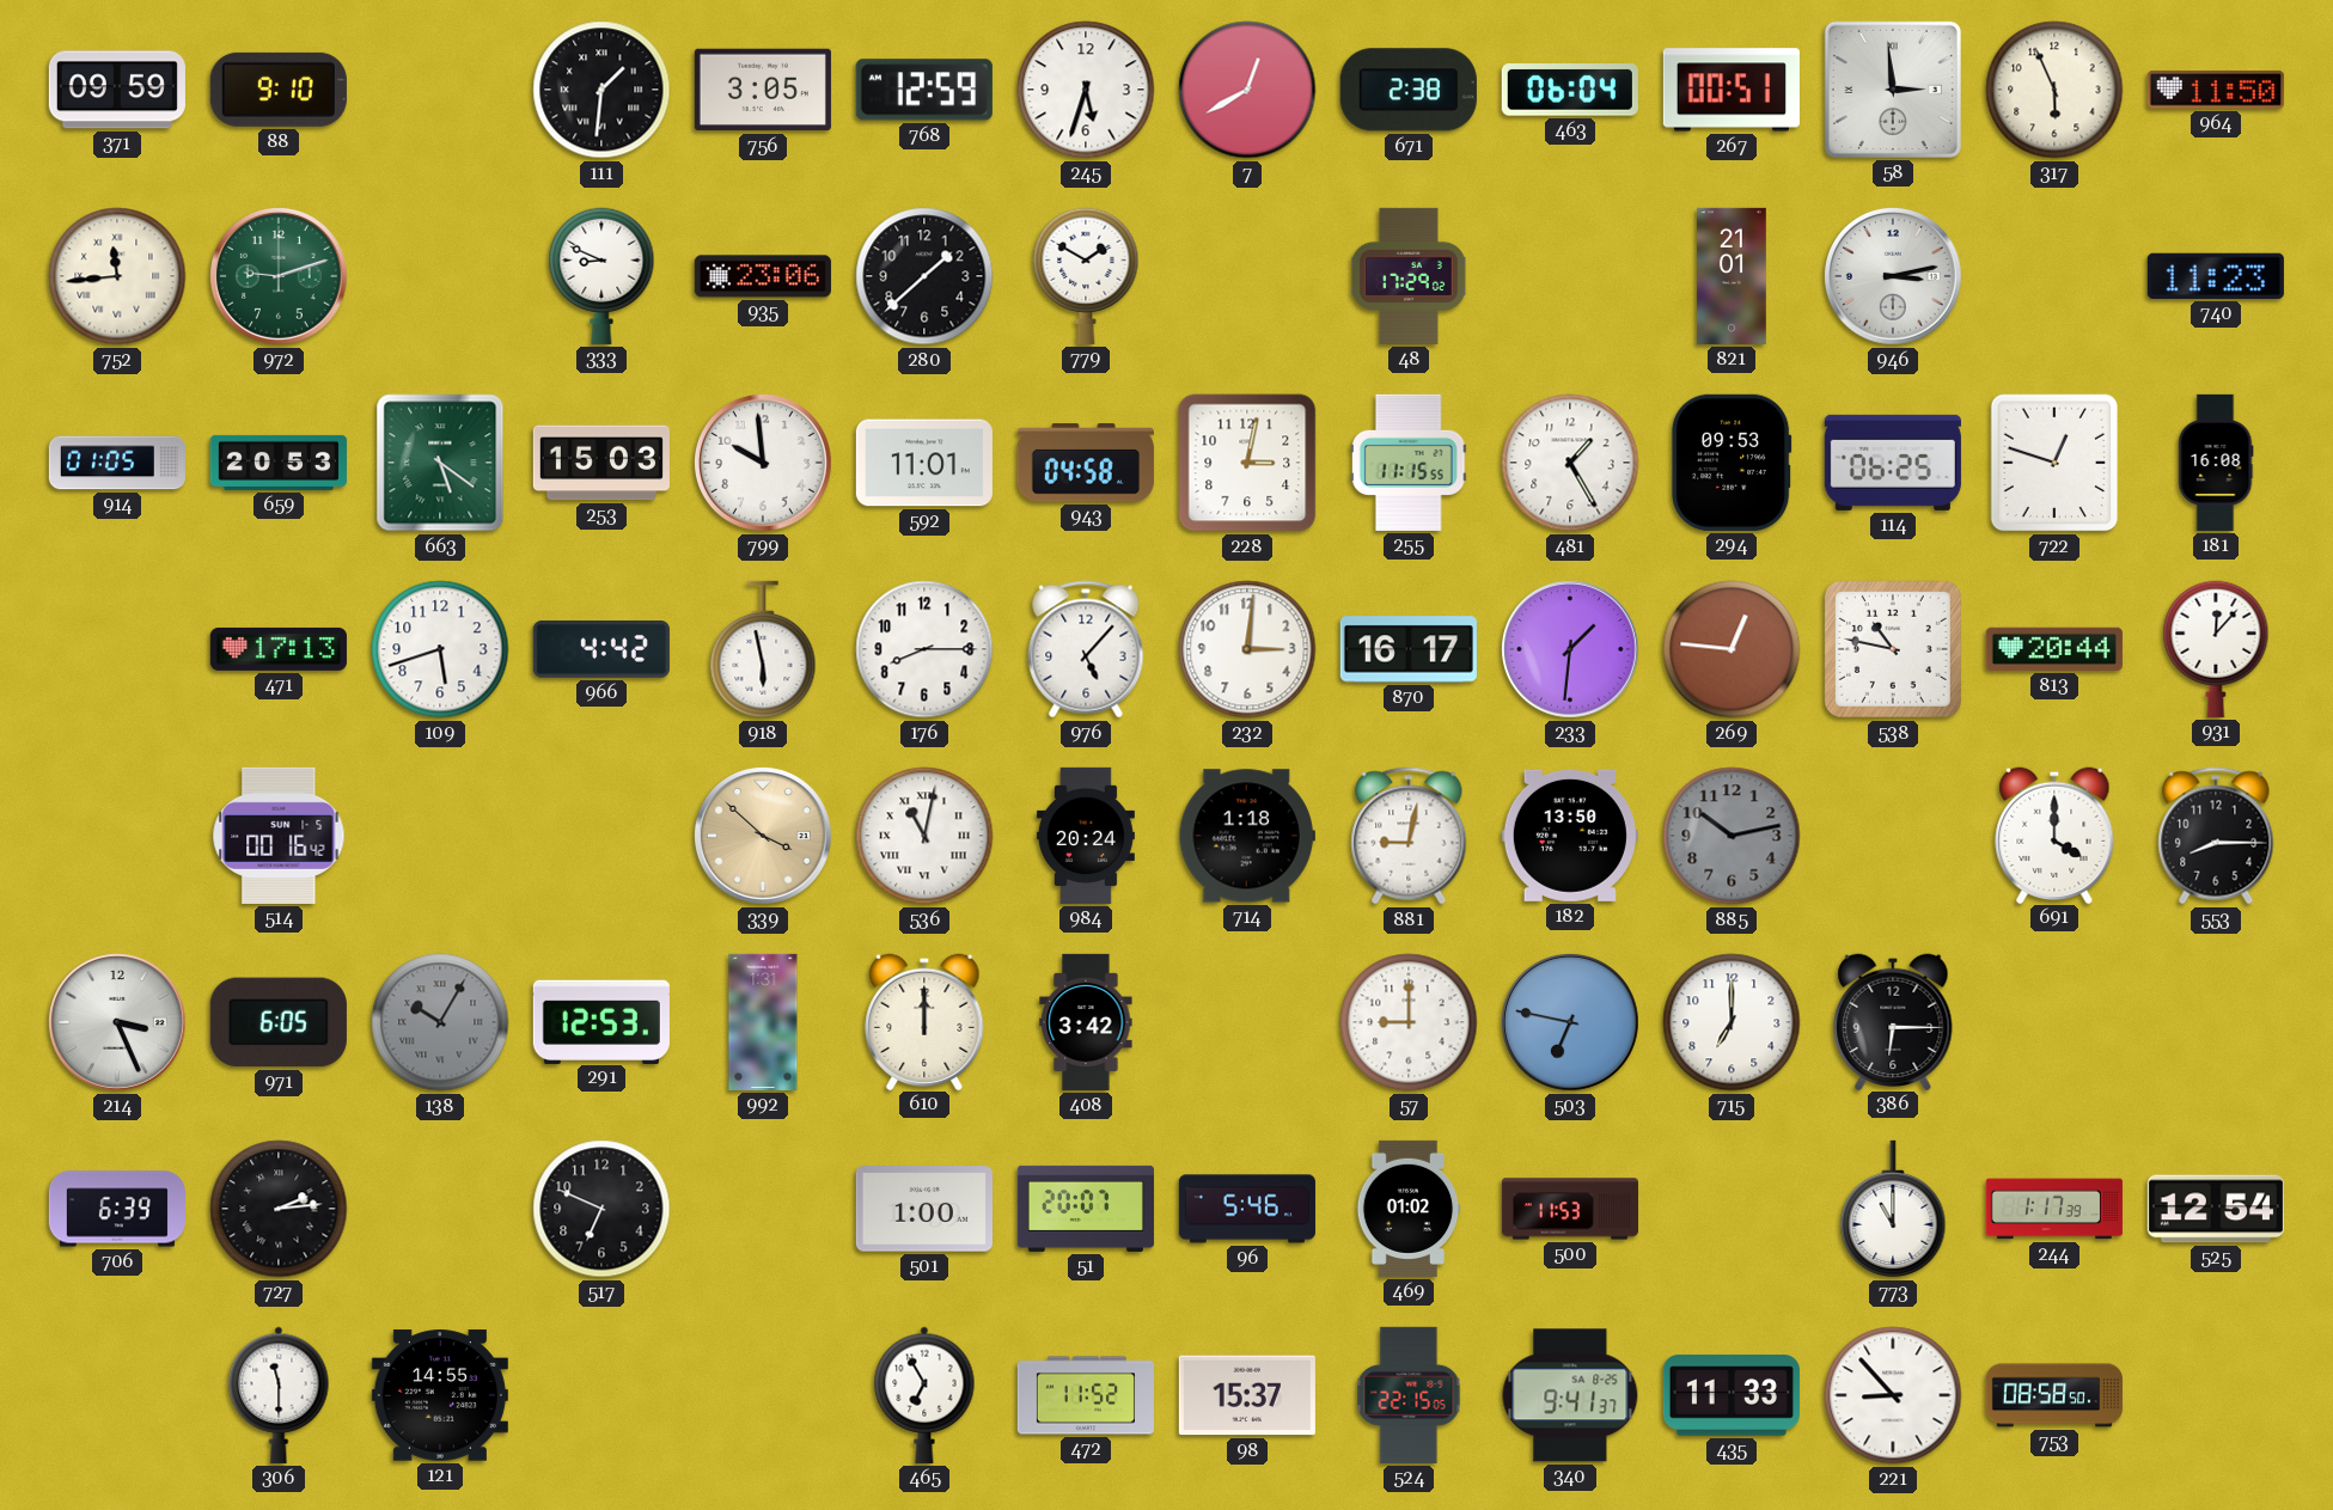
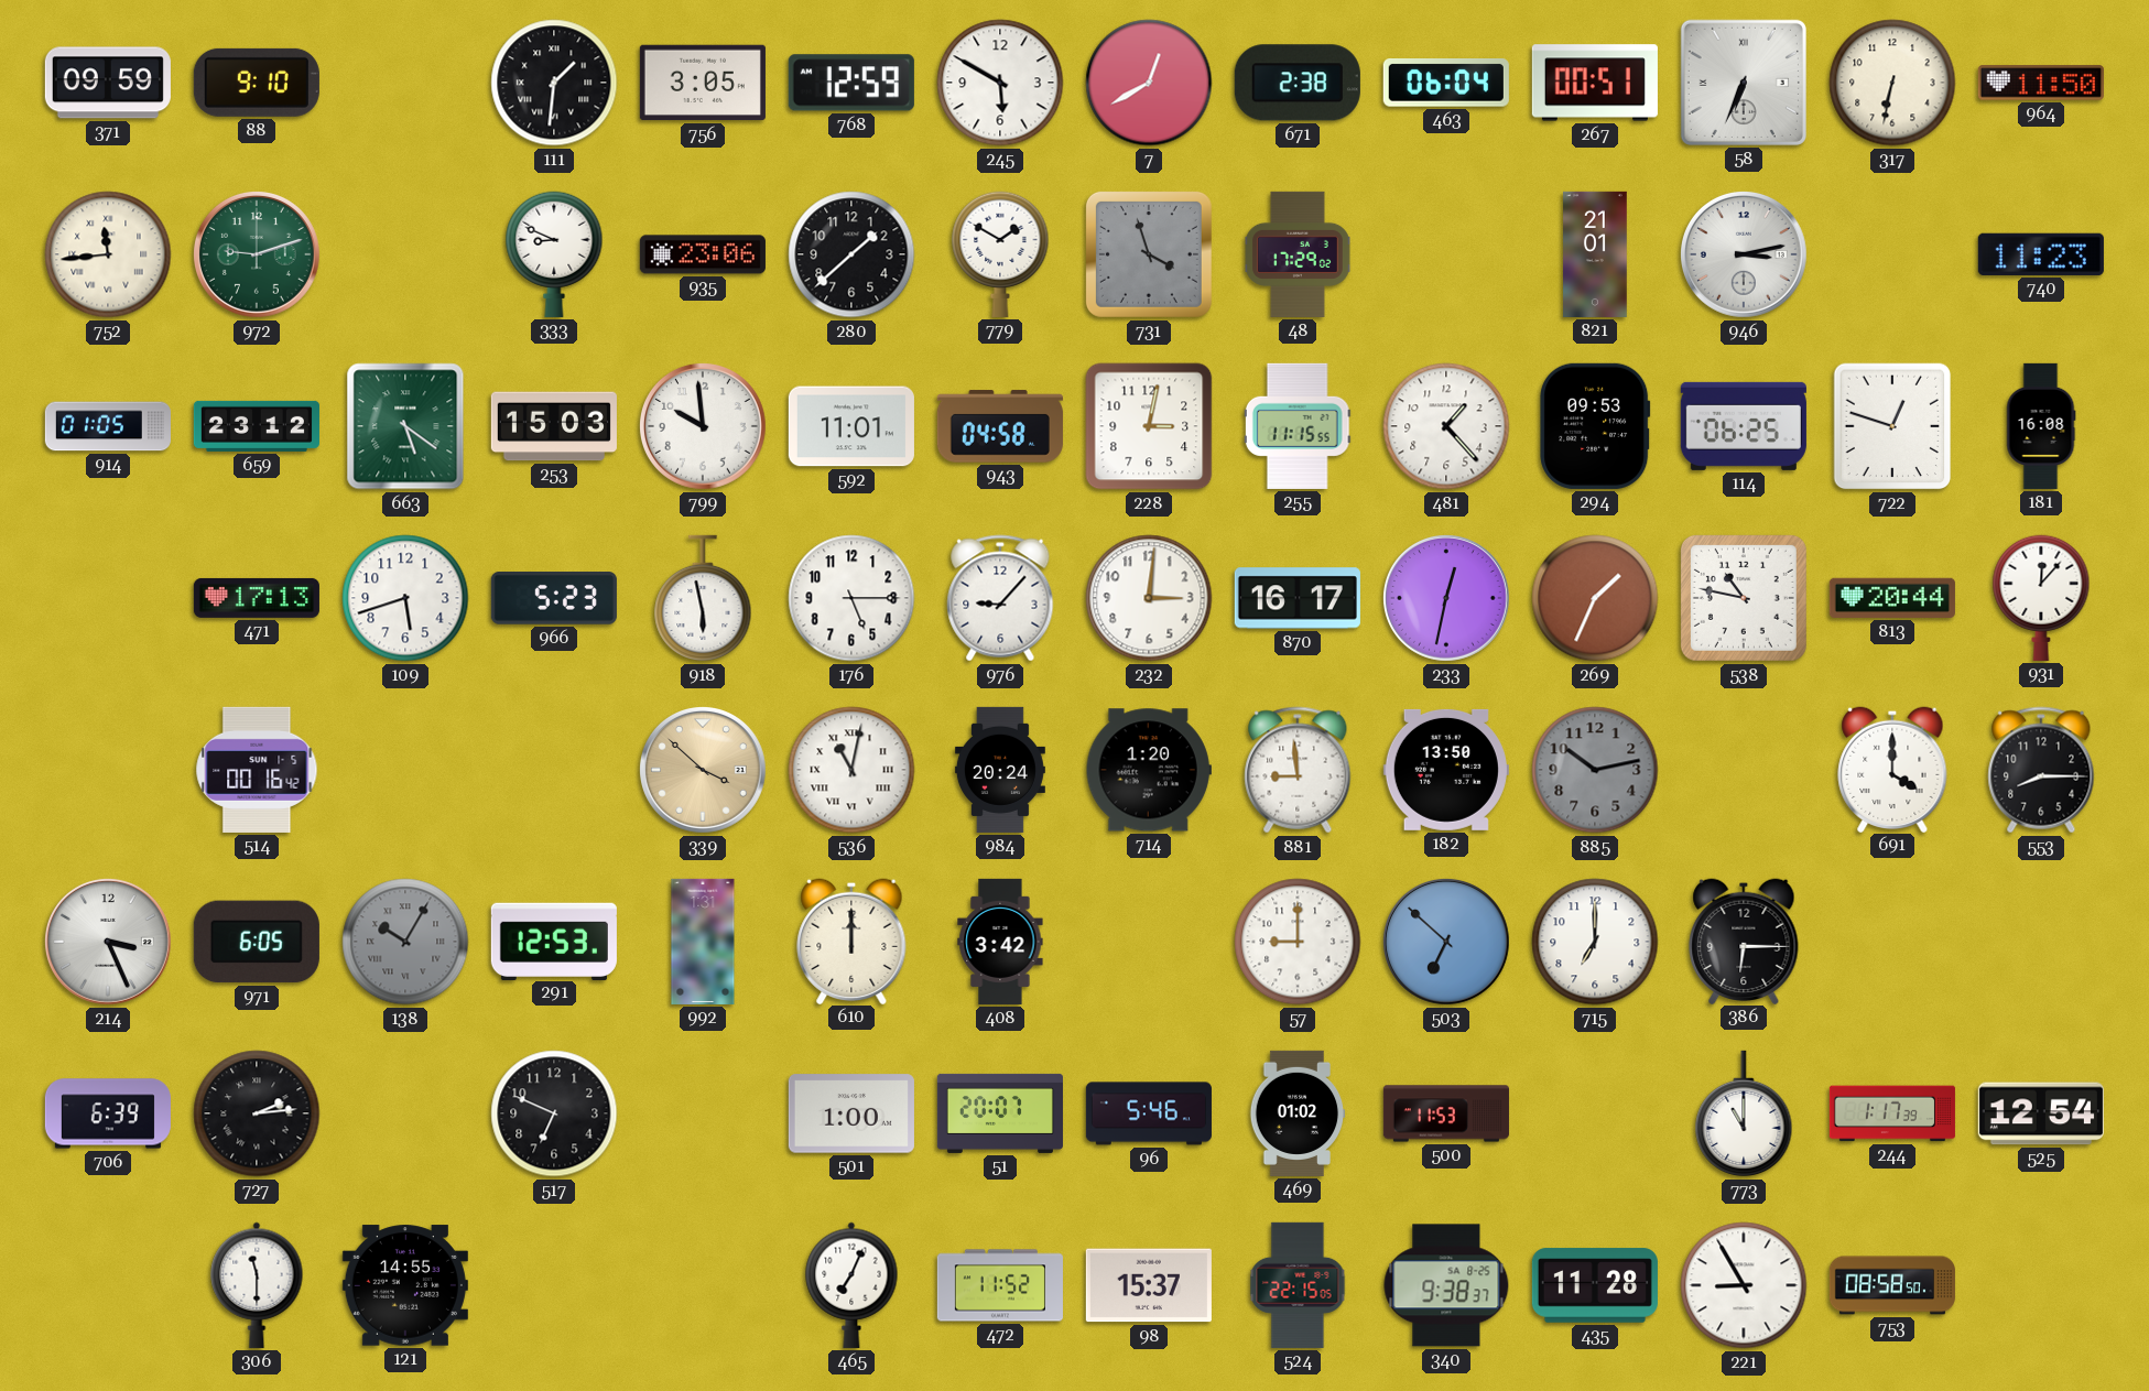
245: 5:33 -> 5:50
58: 2:59 -> 6:34
317: 5:56 -> 6:32
731: none -> 3:57
659: 20:53 -> 23:12
481: 1:25 -> 1:23
966: 4:42 -> 5:23
176: 8:15 -> 5:15
976: 5:07 -> 9:07
233: 1:31 -> 12:32
269: 12:46 -> 1:34
714: 1:18 -> 1:20
881: 9:02 -> 8:59
503: 6:47 -> 6:52
465: 6:55 -> 7:04
340: 9:41 -> 9:38
435: 11:33 -> 11:28
221: 8:53 -> 8:55
